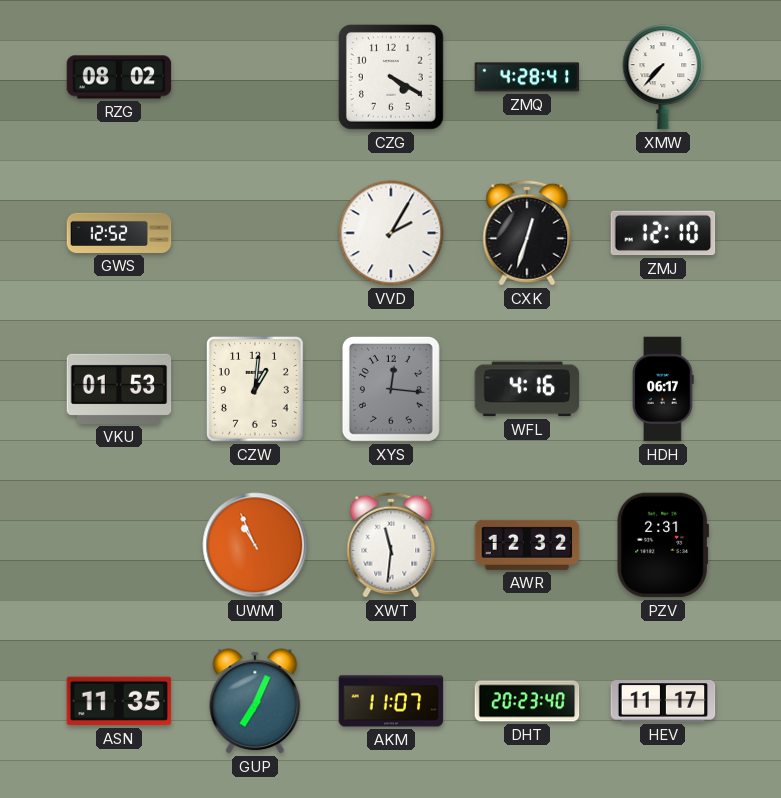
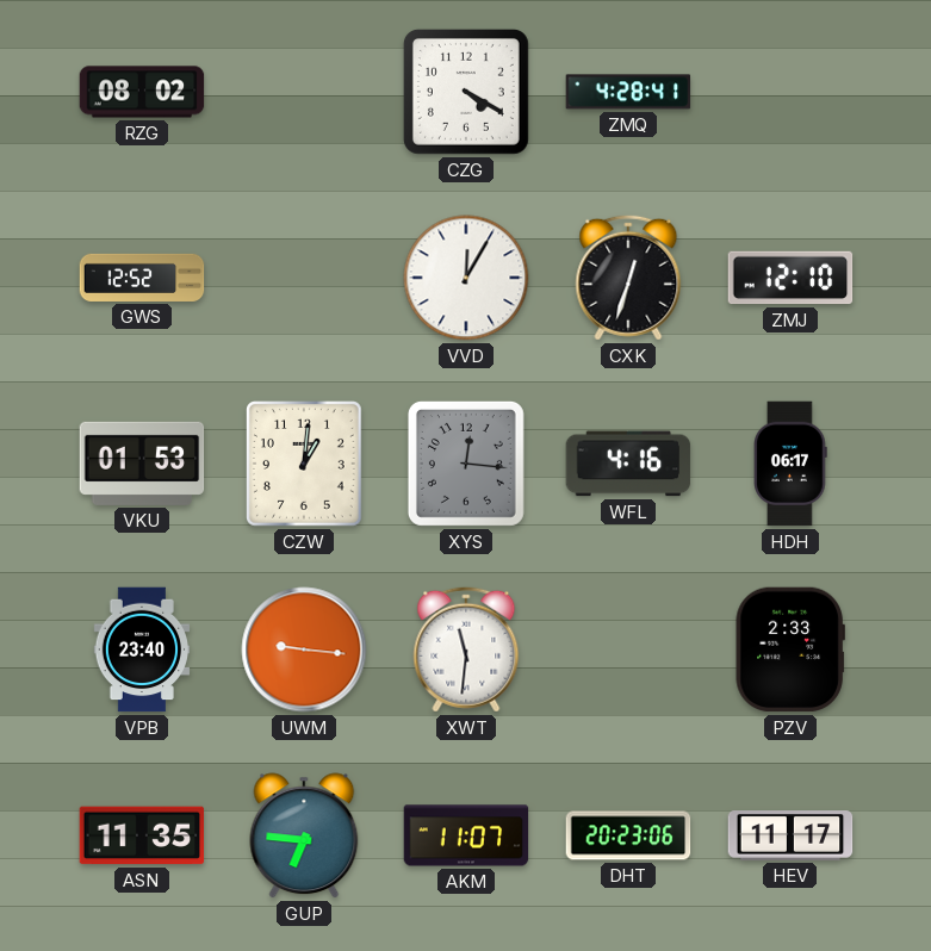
XMW: 7:37 -> none
VVD: 2:05 -> 12:05
VPB: none -> 23:40
UWM: 10:56 -> 9:16
AWR: 12:32 -> none
PZV: 2:31 -> 2:33
GUP: 7:04 -> 6:46
DHT: 20:23:40 -> 20:23:06
